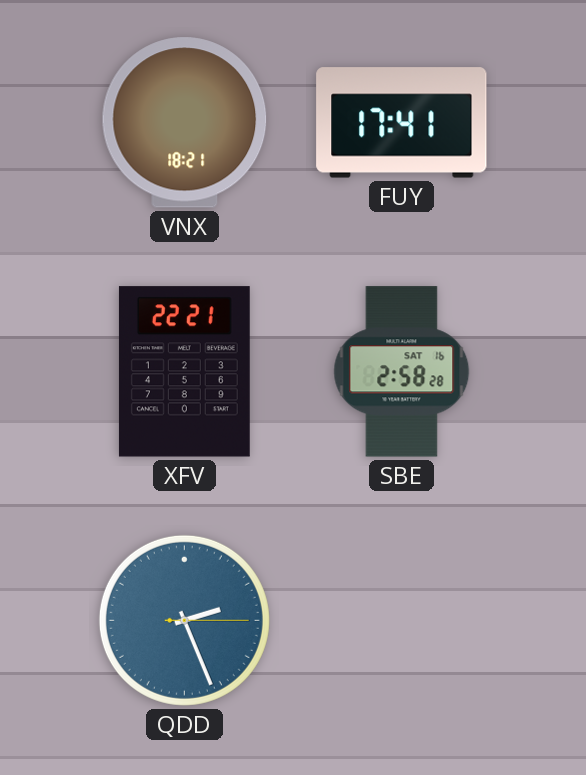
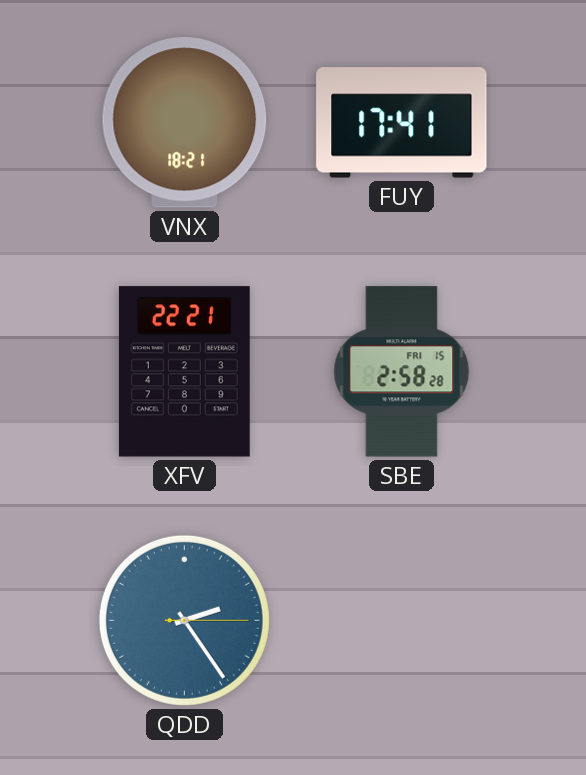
SBE date: SAT 16 -> FRI 15
QDD: 2:26 -> 2:24
